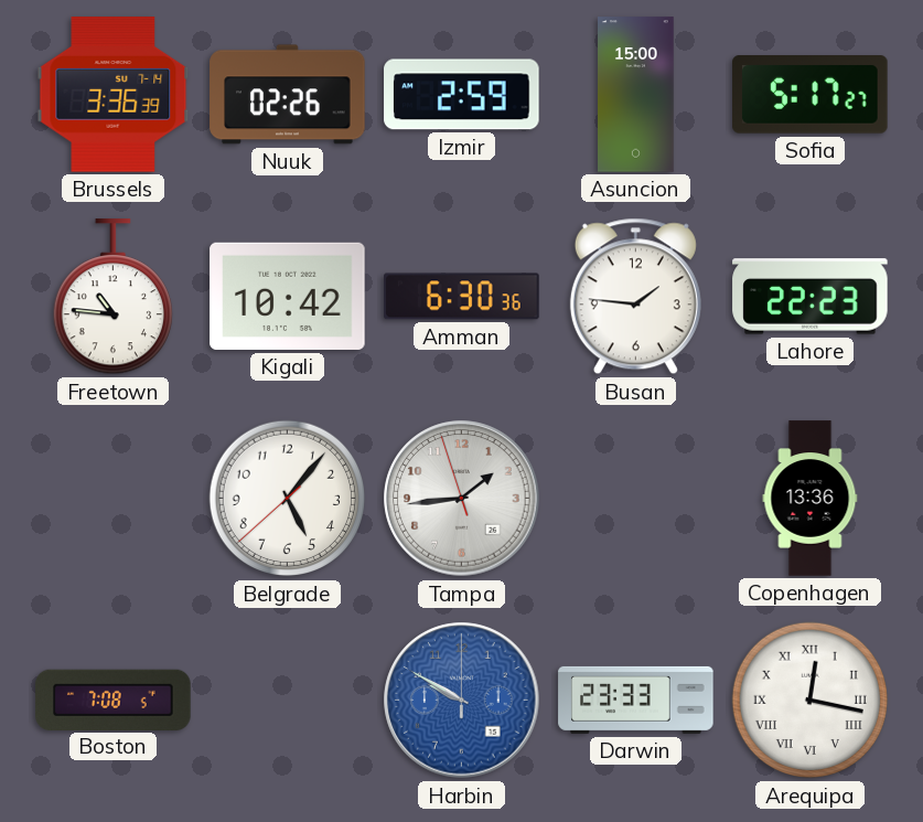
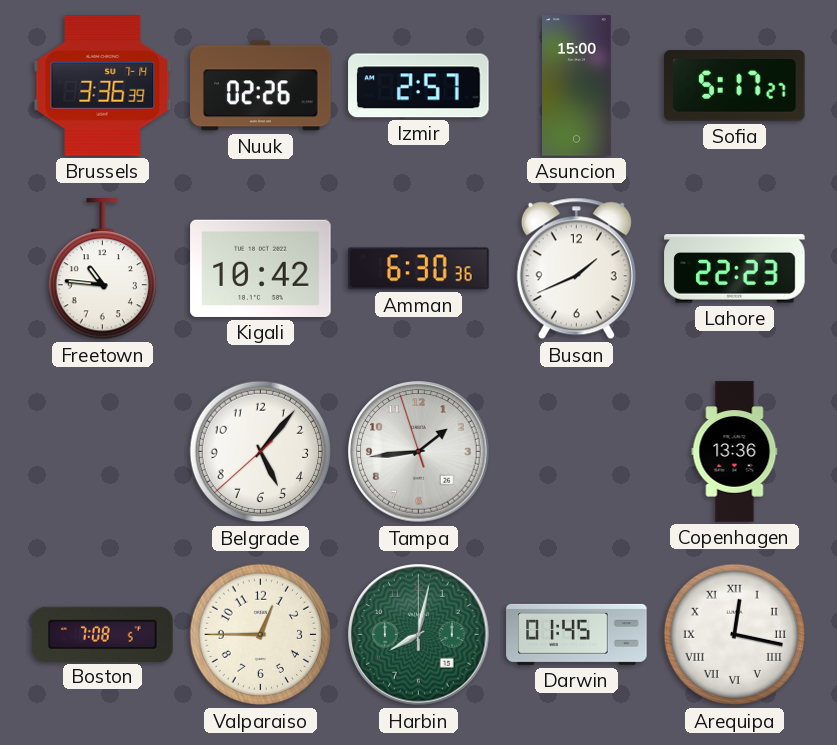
Izmir: 2:59 -> 2:57
Busan: 1:46 -> 1:41
Valparaiso: none -> 12:45
Harbin: 9:50 -> 8:02
Harbin dial: blue -> green
Darwin: 23:33 -> 01:45
